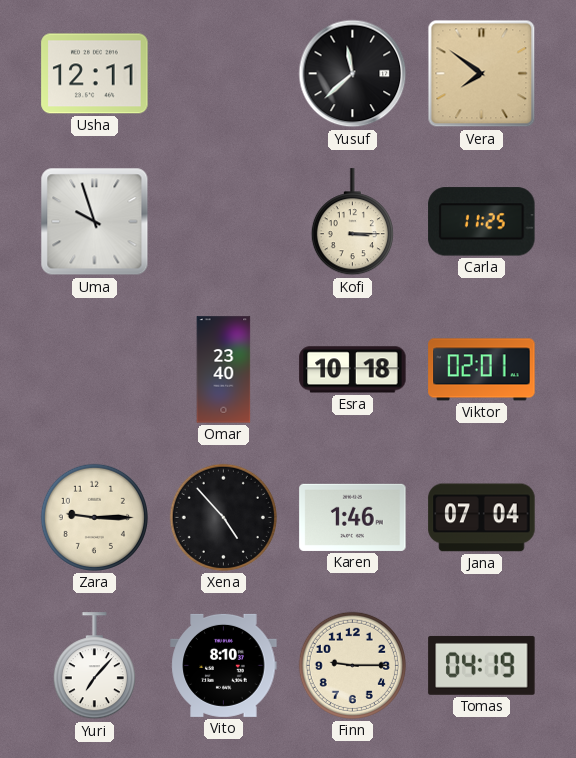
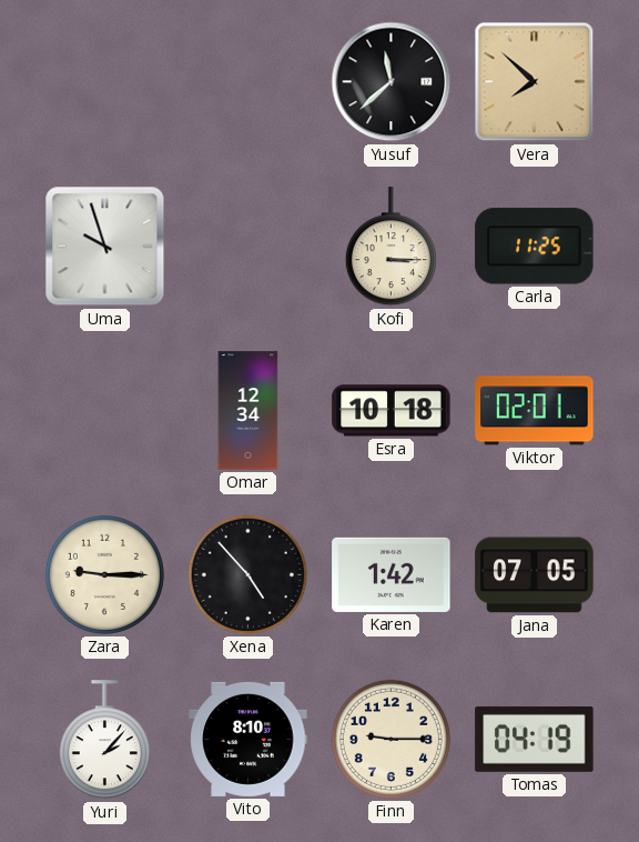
Usha: 12:11 -> none
Vera: 7:51 -> 7:52
Omar: 23:40 -> 12:34
Karen: 1:46 -> 1:42
Jana: 07:04 -> 07:05
Yuri: 7:07 -> 2:07
